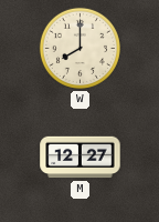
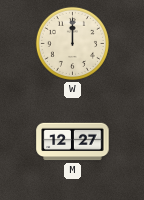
W: 8:00 -> 12:00
